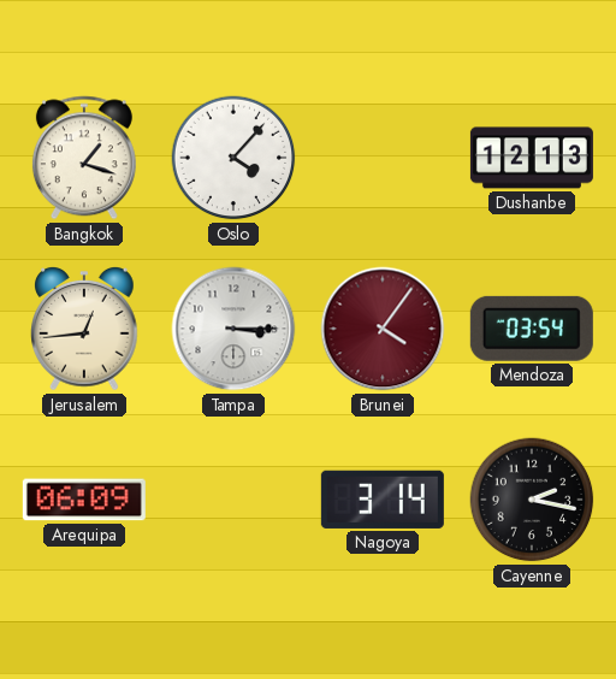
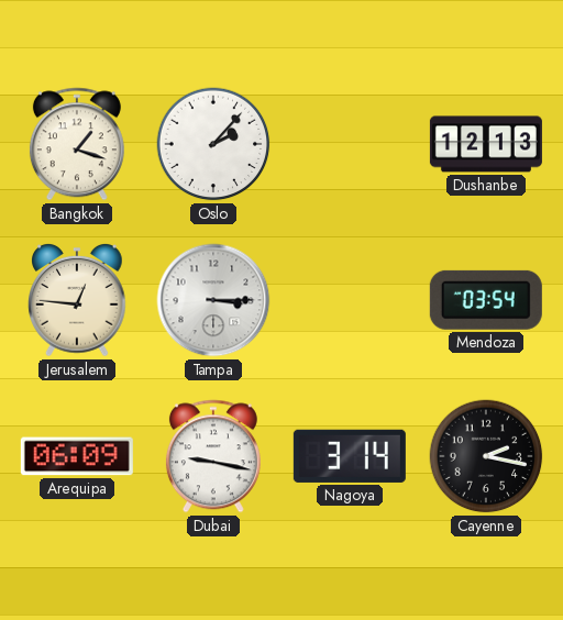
Oslo: 4:07 -> 2:07
Jerusalem: 12:44 -> 12:46
Brunei: 4:06 -> none
Dubai: none -> 9:17
